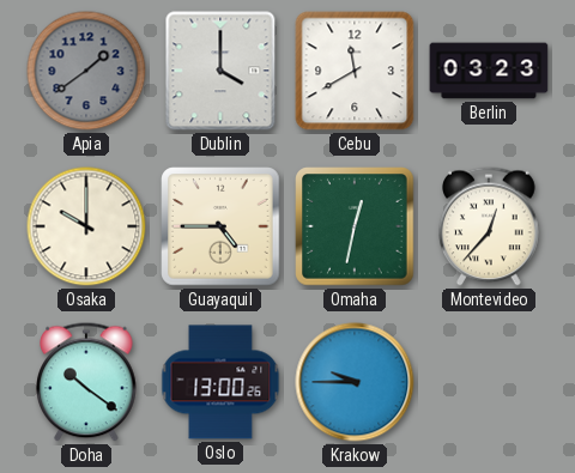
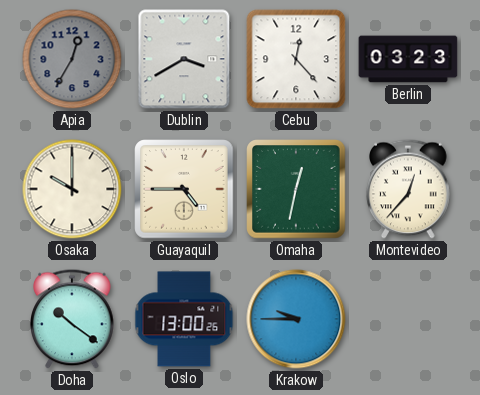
Apia: 1:39 -> 12:35
Dublin: 4:00 -> 3:40
Cebu: 11:40 -> 12:23
